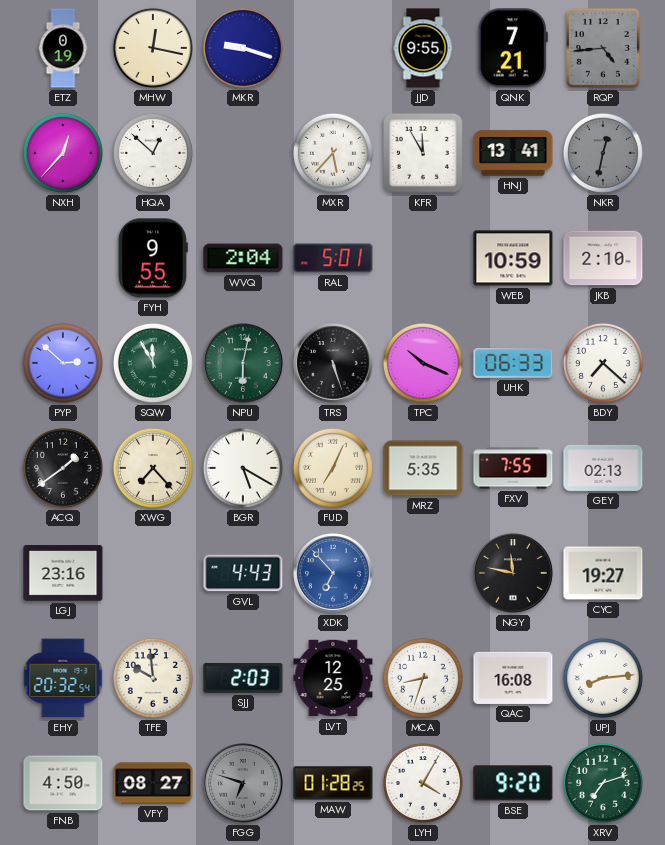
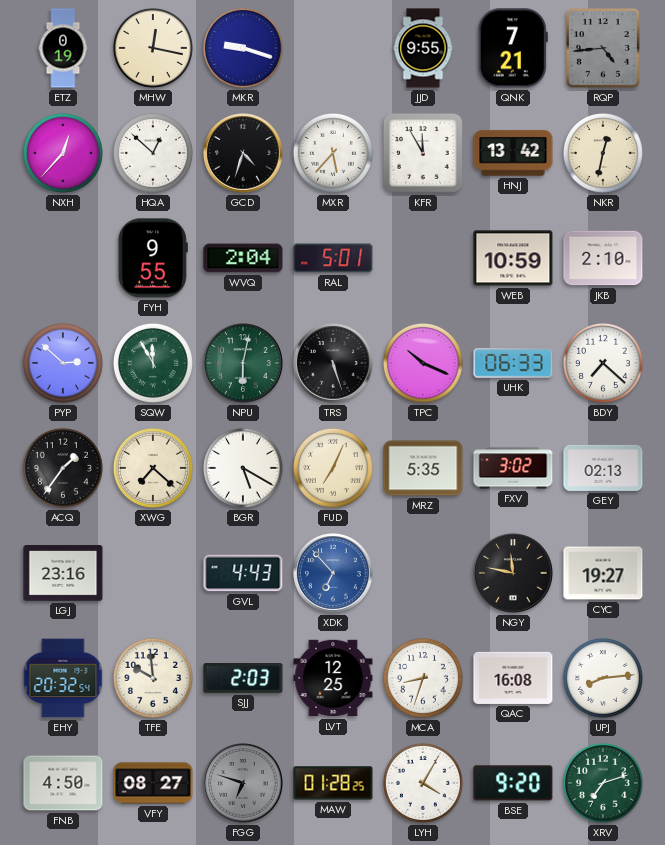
GCD: none -> 4:33
HNJ: 13:41 -> 13:42
NKR dial: grey -> cream
ACQ: 1:39 -> 1:36
XWG: 7:23 -> 7:22
FXV: 7:55 -> 3:02
